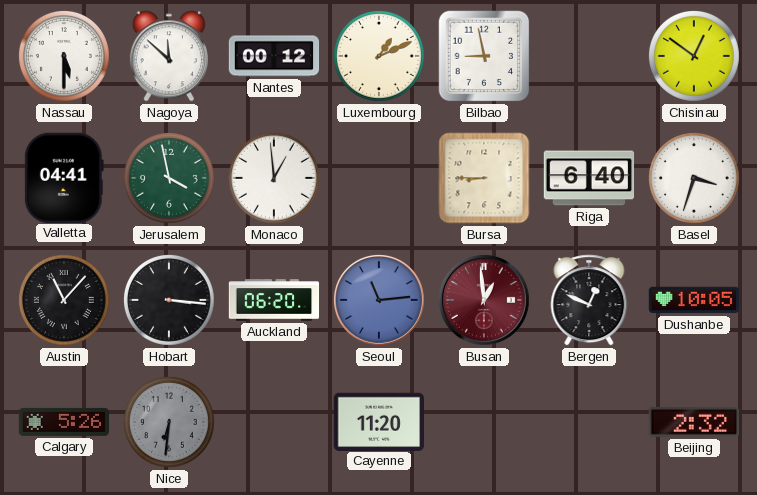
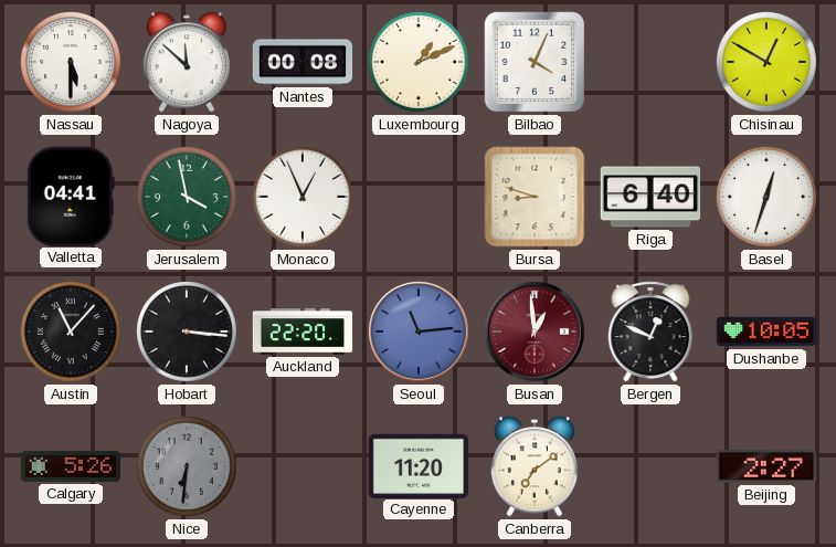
Nantes: 00:12 -> 00:08
Bilbao: 8:58 -> 4:04
Chisinau: 12:51 -> 12:50
Monaco: 12:59 -> 12:56
Bursa: 8:45 -> 8:48
Basel: 3:33 -> 12:33
Auckland: 06:20 -> 22:20
Canberra: none -> 7:09
Beijing: 2:32 -> 2:27
